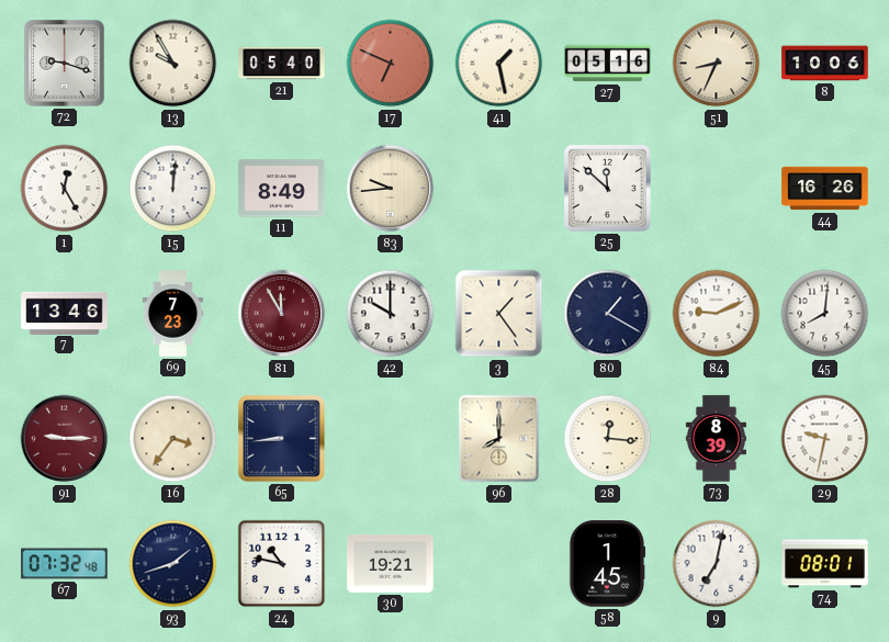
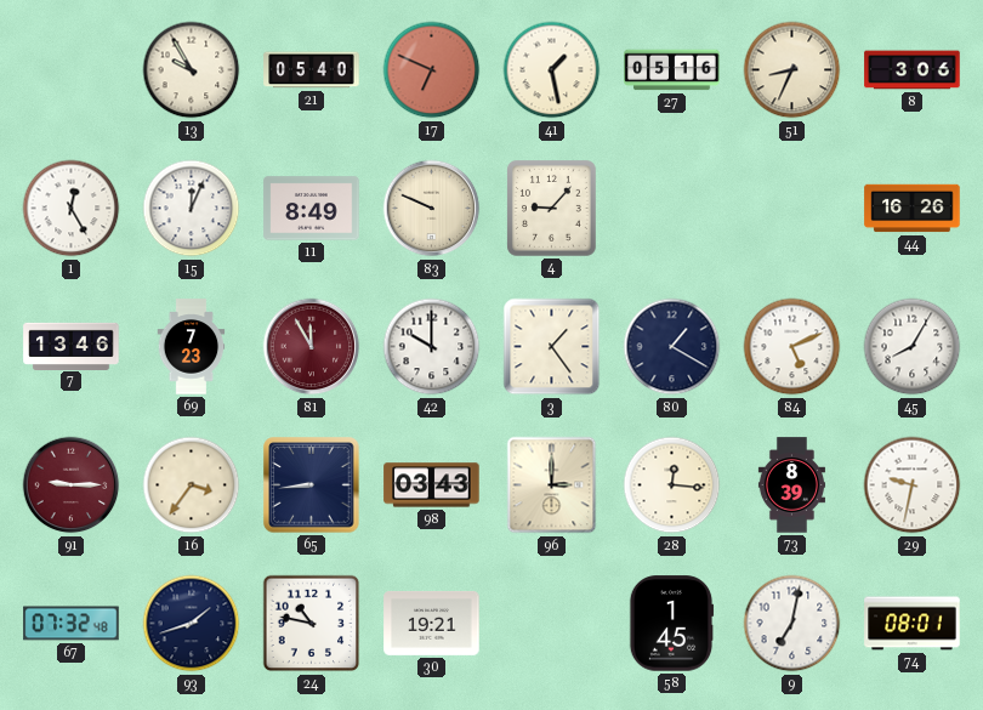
72: 9:18 -> none
8: 10:06 -> 3:06
15: 12:01 -> 12:04
83: 9:44 -> 9:49
4: none -> 9:07
25: 11:52 -> none
84: 9:11 -> 5:11
45: 8:01 -> 8:05
98: none -> 03:43
96: 8:00 -> 3:00
